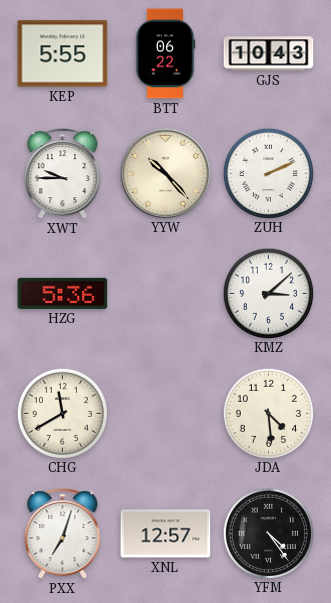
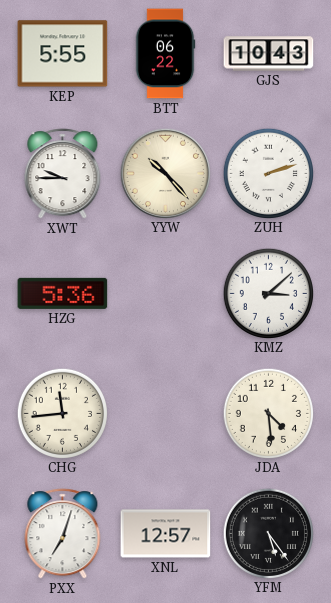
ZUH: 2:11 -> 2:12
CHG: 11:40 -> 11:44
YFM: 4:24 -> 5:24
